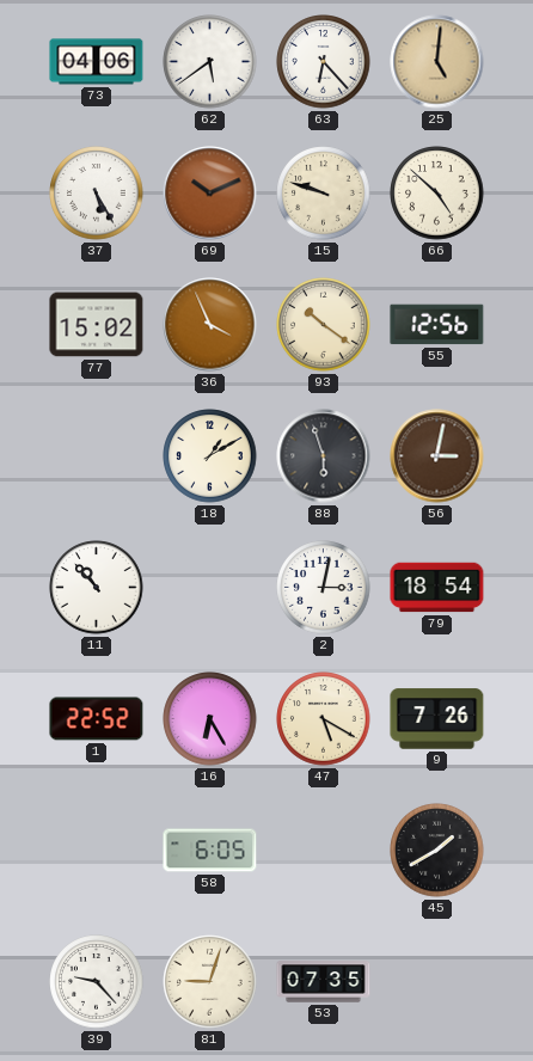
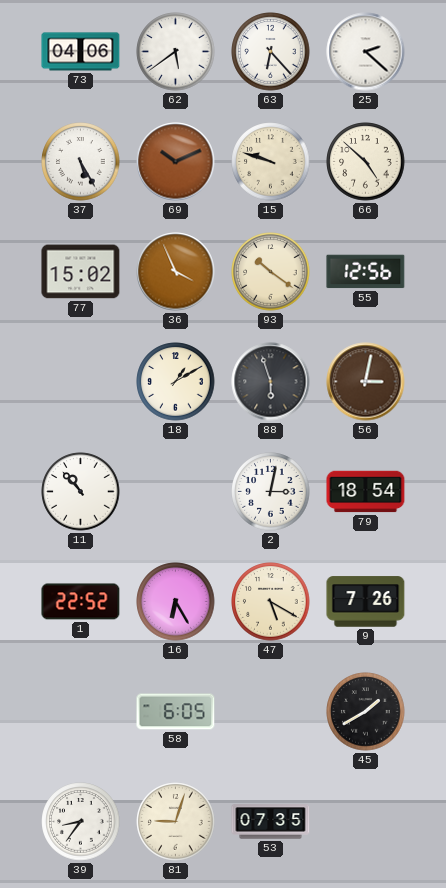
25: 5:01 -> 2:22
25 dial: champagne -> white
39: 9:23 -> 8:36
